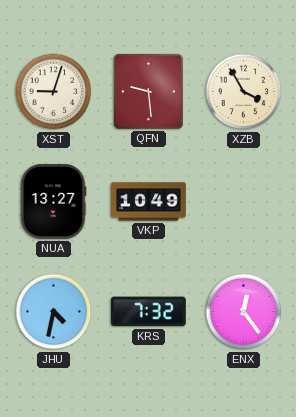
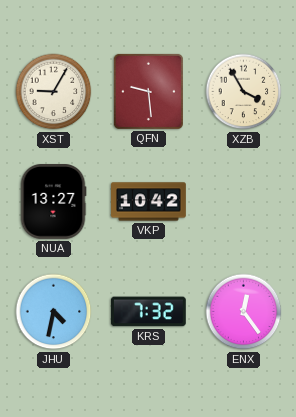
XST: 9:03 -> 9:05
VKP: 10:49 -> 10:42
